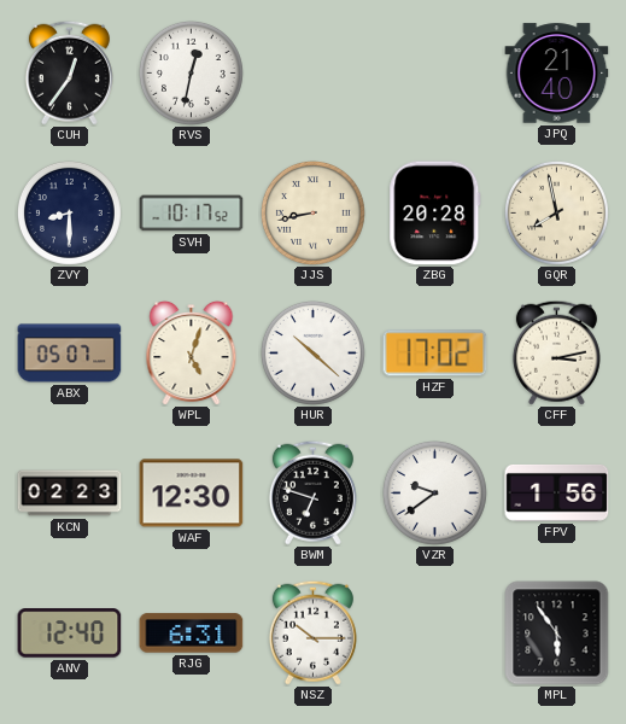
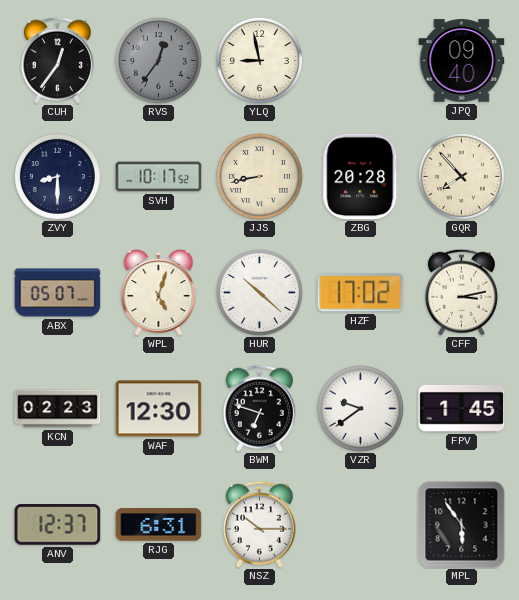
RVS: 12:32 -> 12:36
RVS dial: white -> grey
YLQ: none -> 8:58
JPQ: 21:40 -> 09:40
GQR: 7:58 -> 7:53
FPV: 1:56 -> 1:45
ANV: 12:40 -> 12:37
